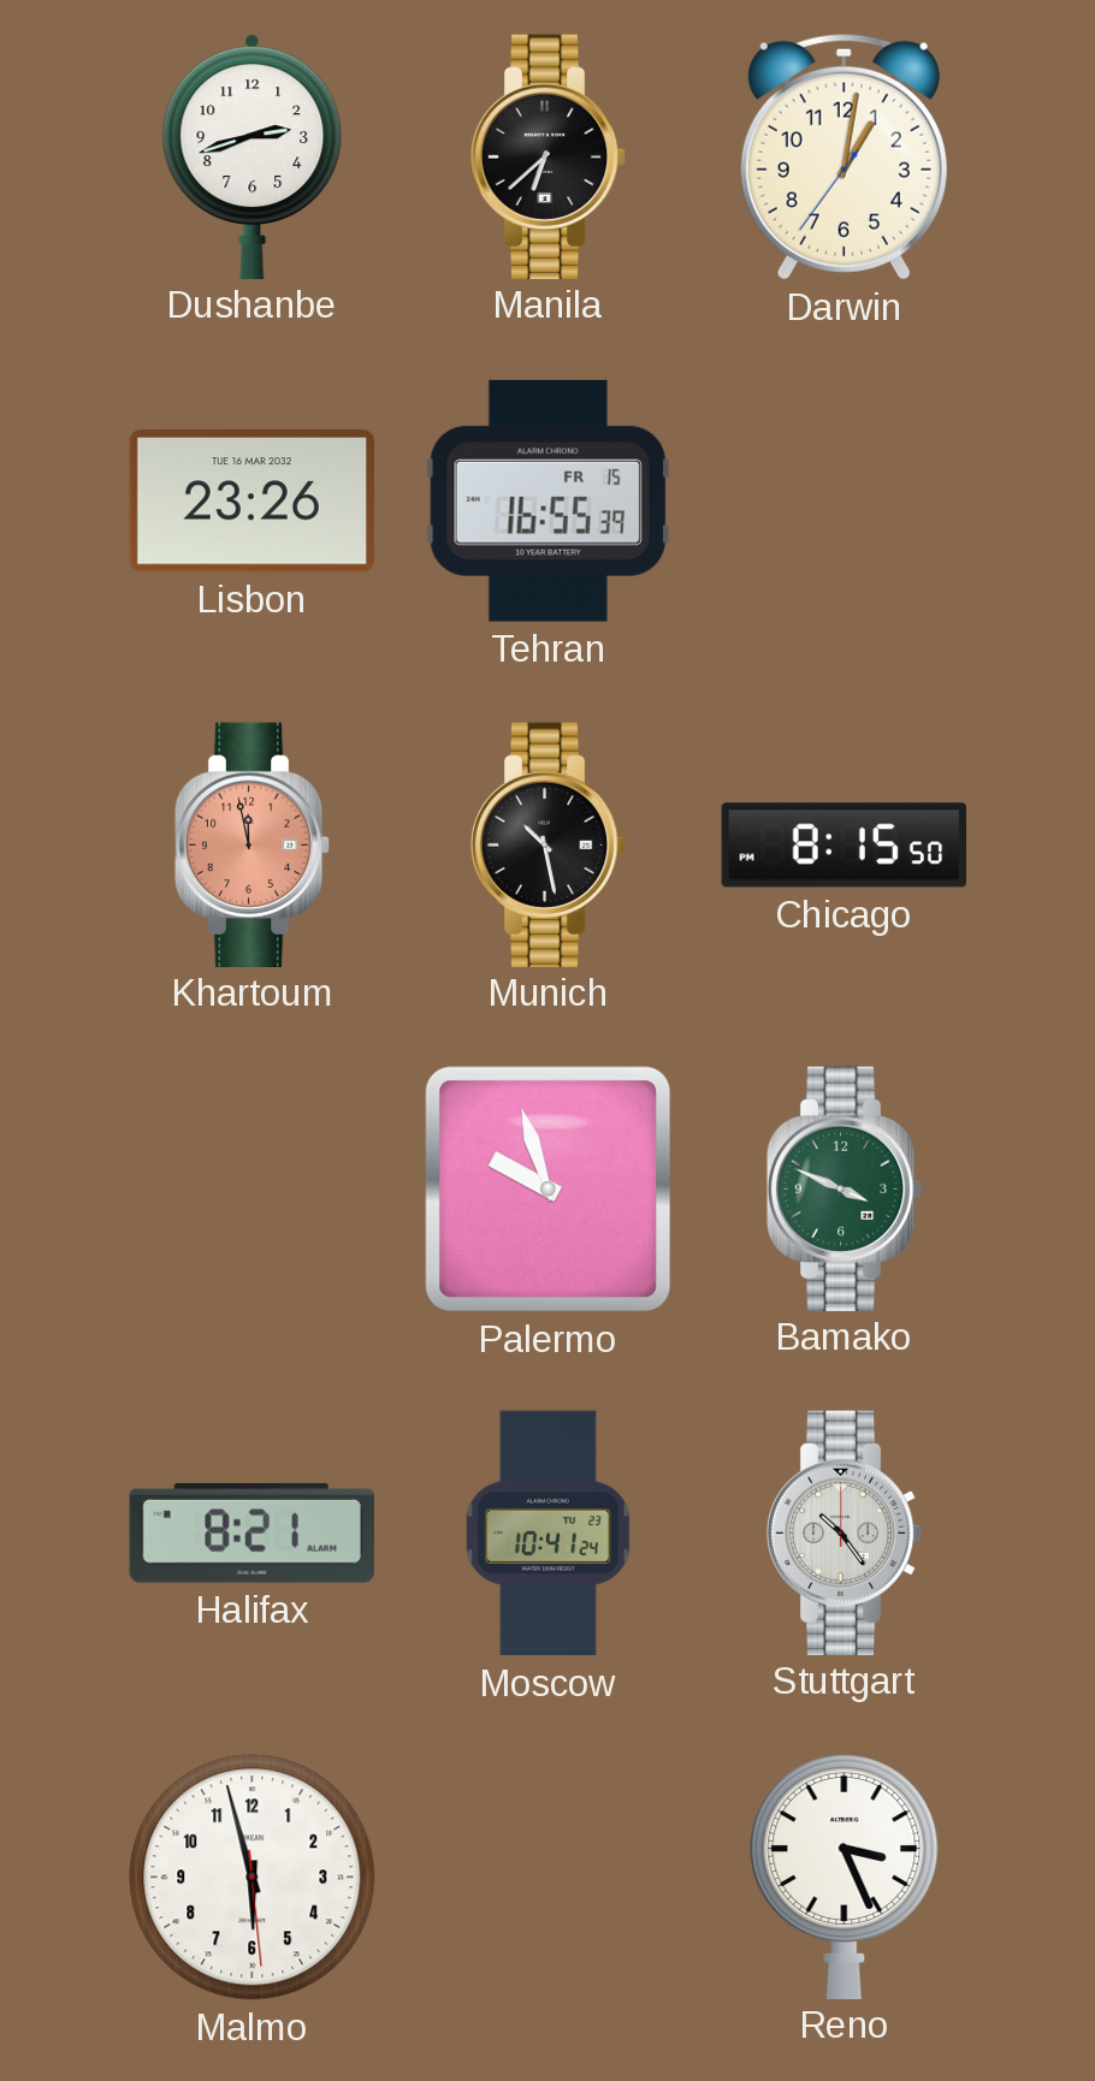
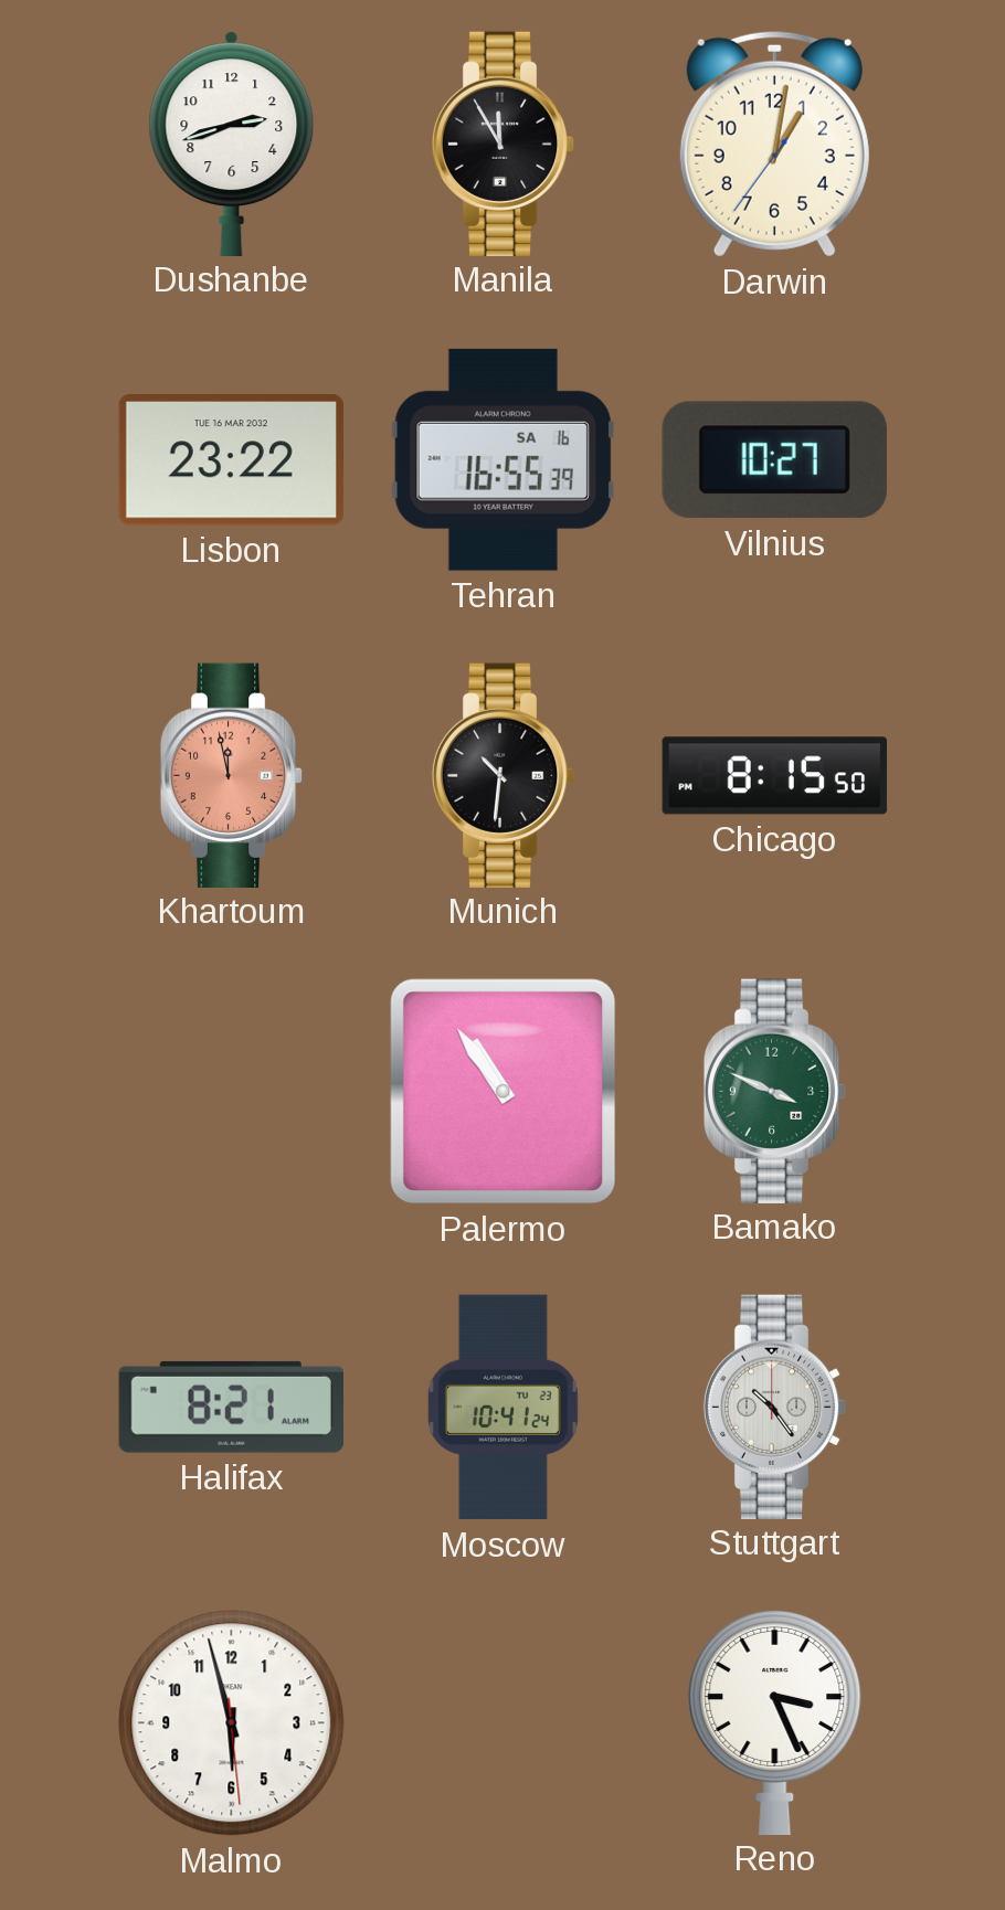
Manila: 6:38 -> 11:55
Lisbon: 23:26 -> 23:22
Tehran date: FR 15 -> SA 16
Vilnius: none -> 10:27
Munich: 10:28 -> 10:31
Palermo: 9:57 -> 10:54
